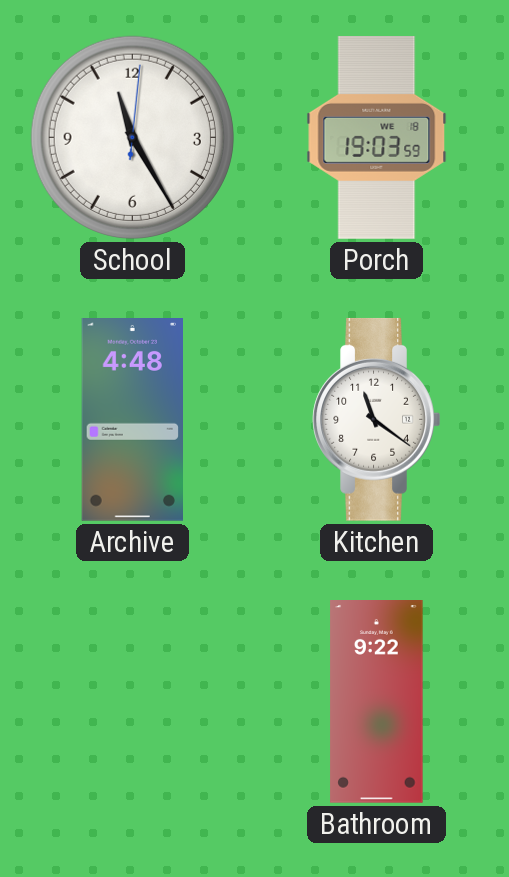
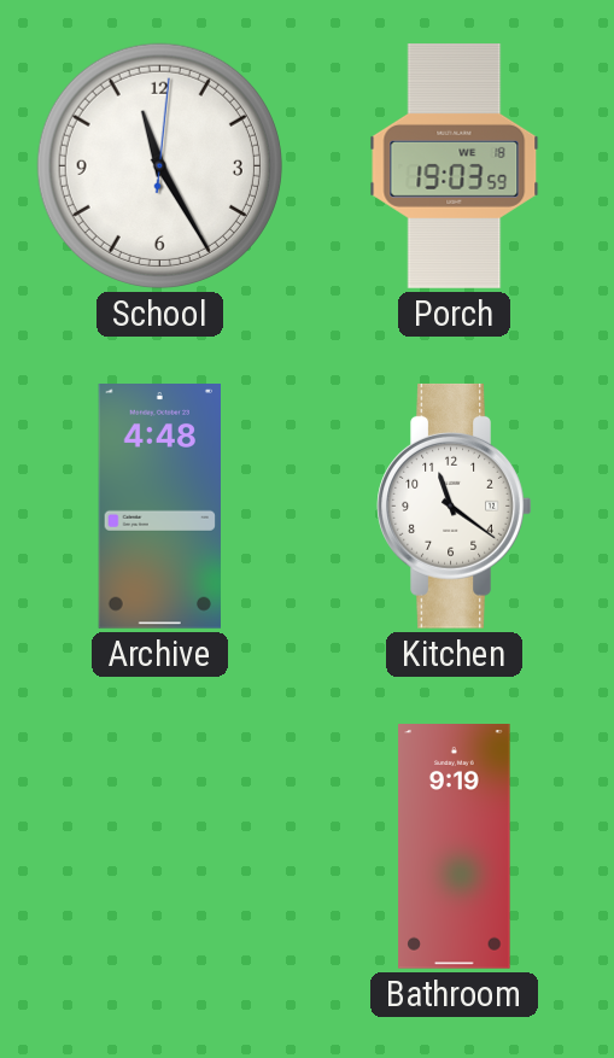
Bathroom: 9:22 -> 9:19
